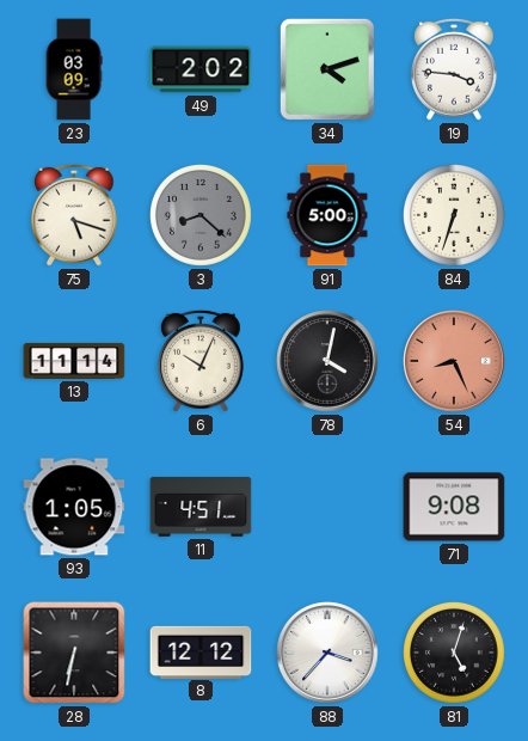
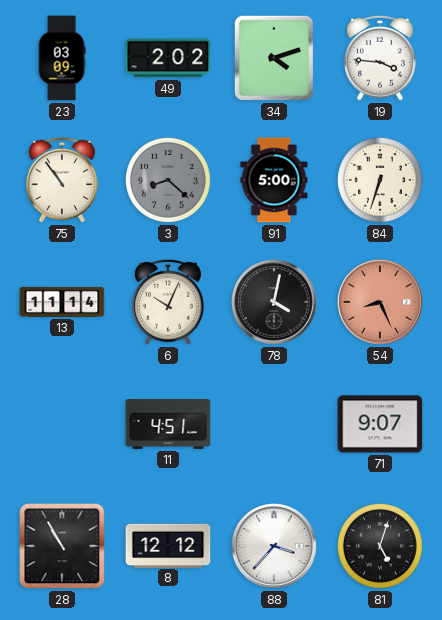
75: 5:18 -> 10:54
93: 1:05 -> none
71: 9:08 -> 9:07
28: 6:32 -> 10:55
